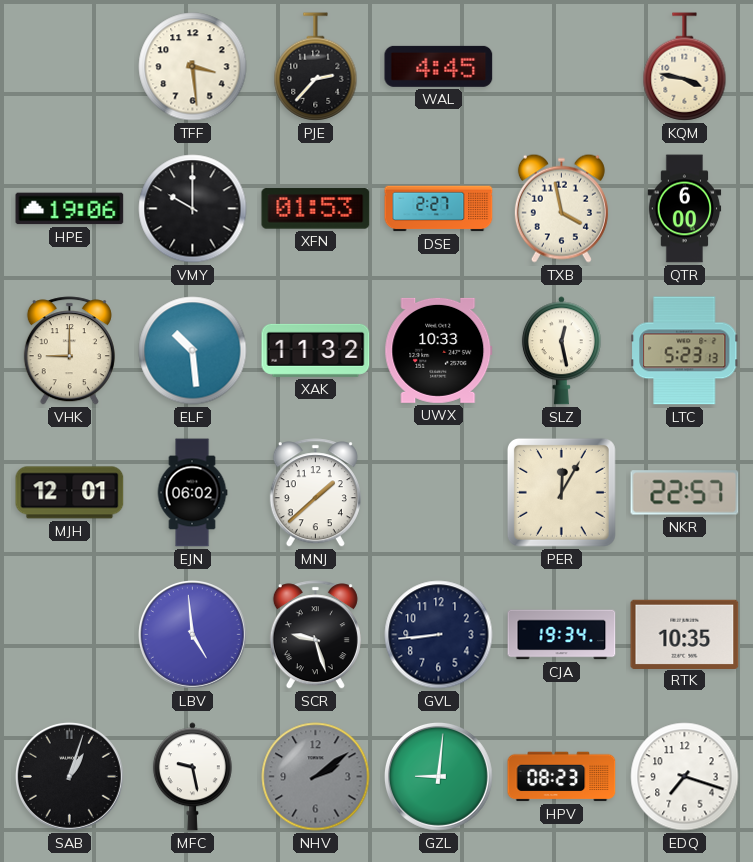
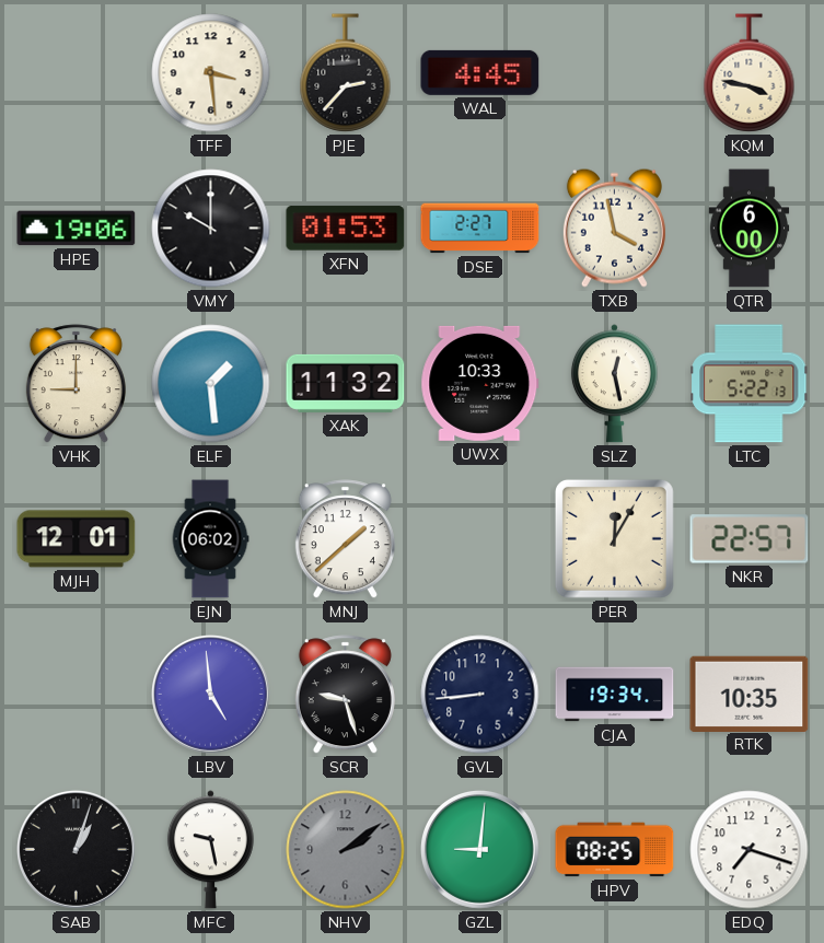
ELF: 10:29 -> 1:29
LTC: 5:23 -> 5:22
HPV: 08:23 -> 08:25
